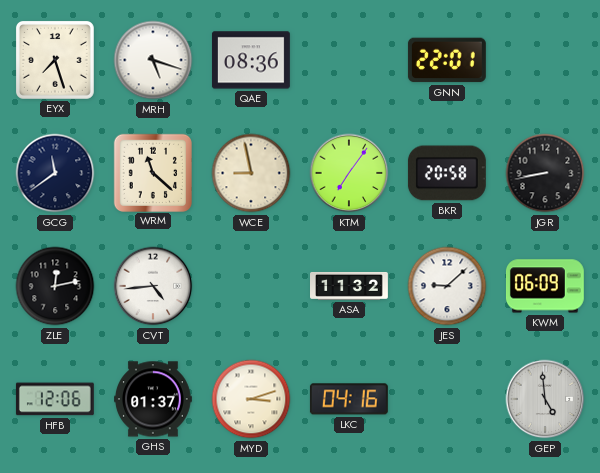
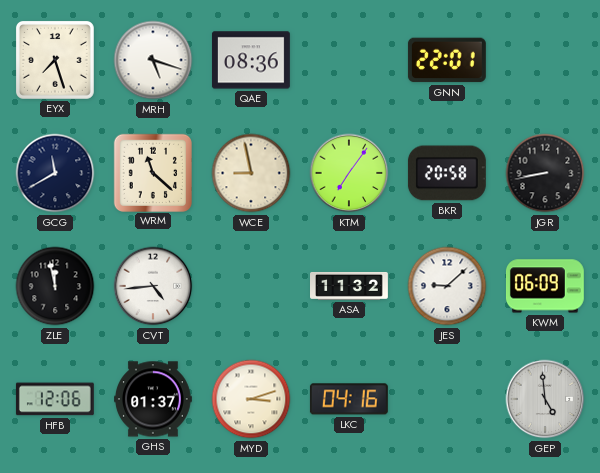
GCG: 11:39 -> 11:40
ZLE: 12:13 -> 11:58
